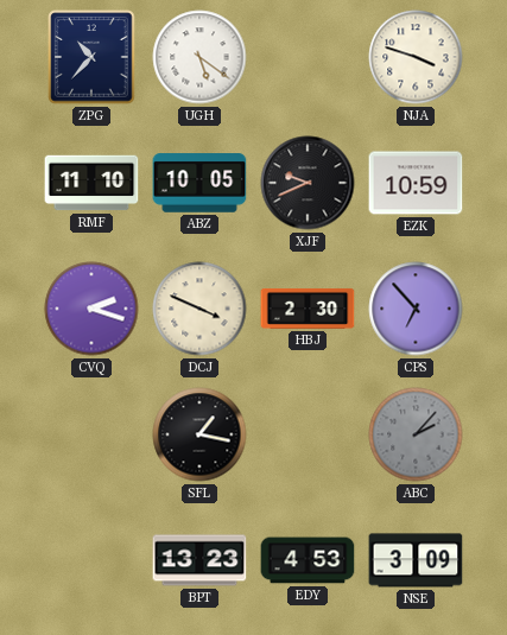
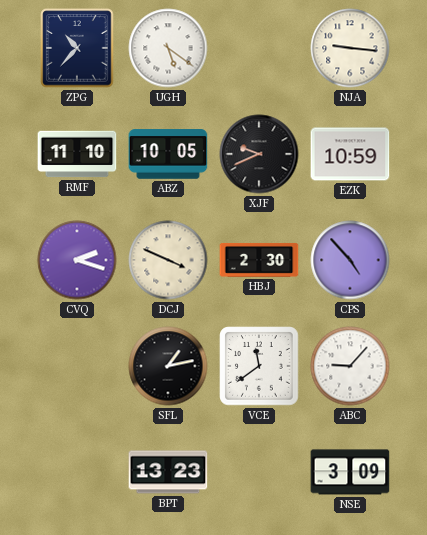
NJA: 3:48 -> 9:16
CPS: 6:53 -> 4:53
SFL: 1:17 -> 1:13
VCE: none -> 11:39
ABC: 2:07 -> 9:07
ABC dial: grey -> white
EDY: 4:53 -> none
